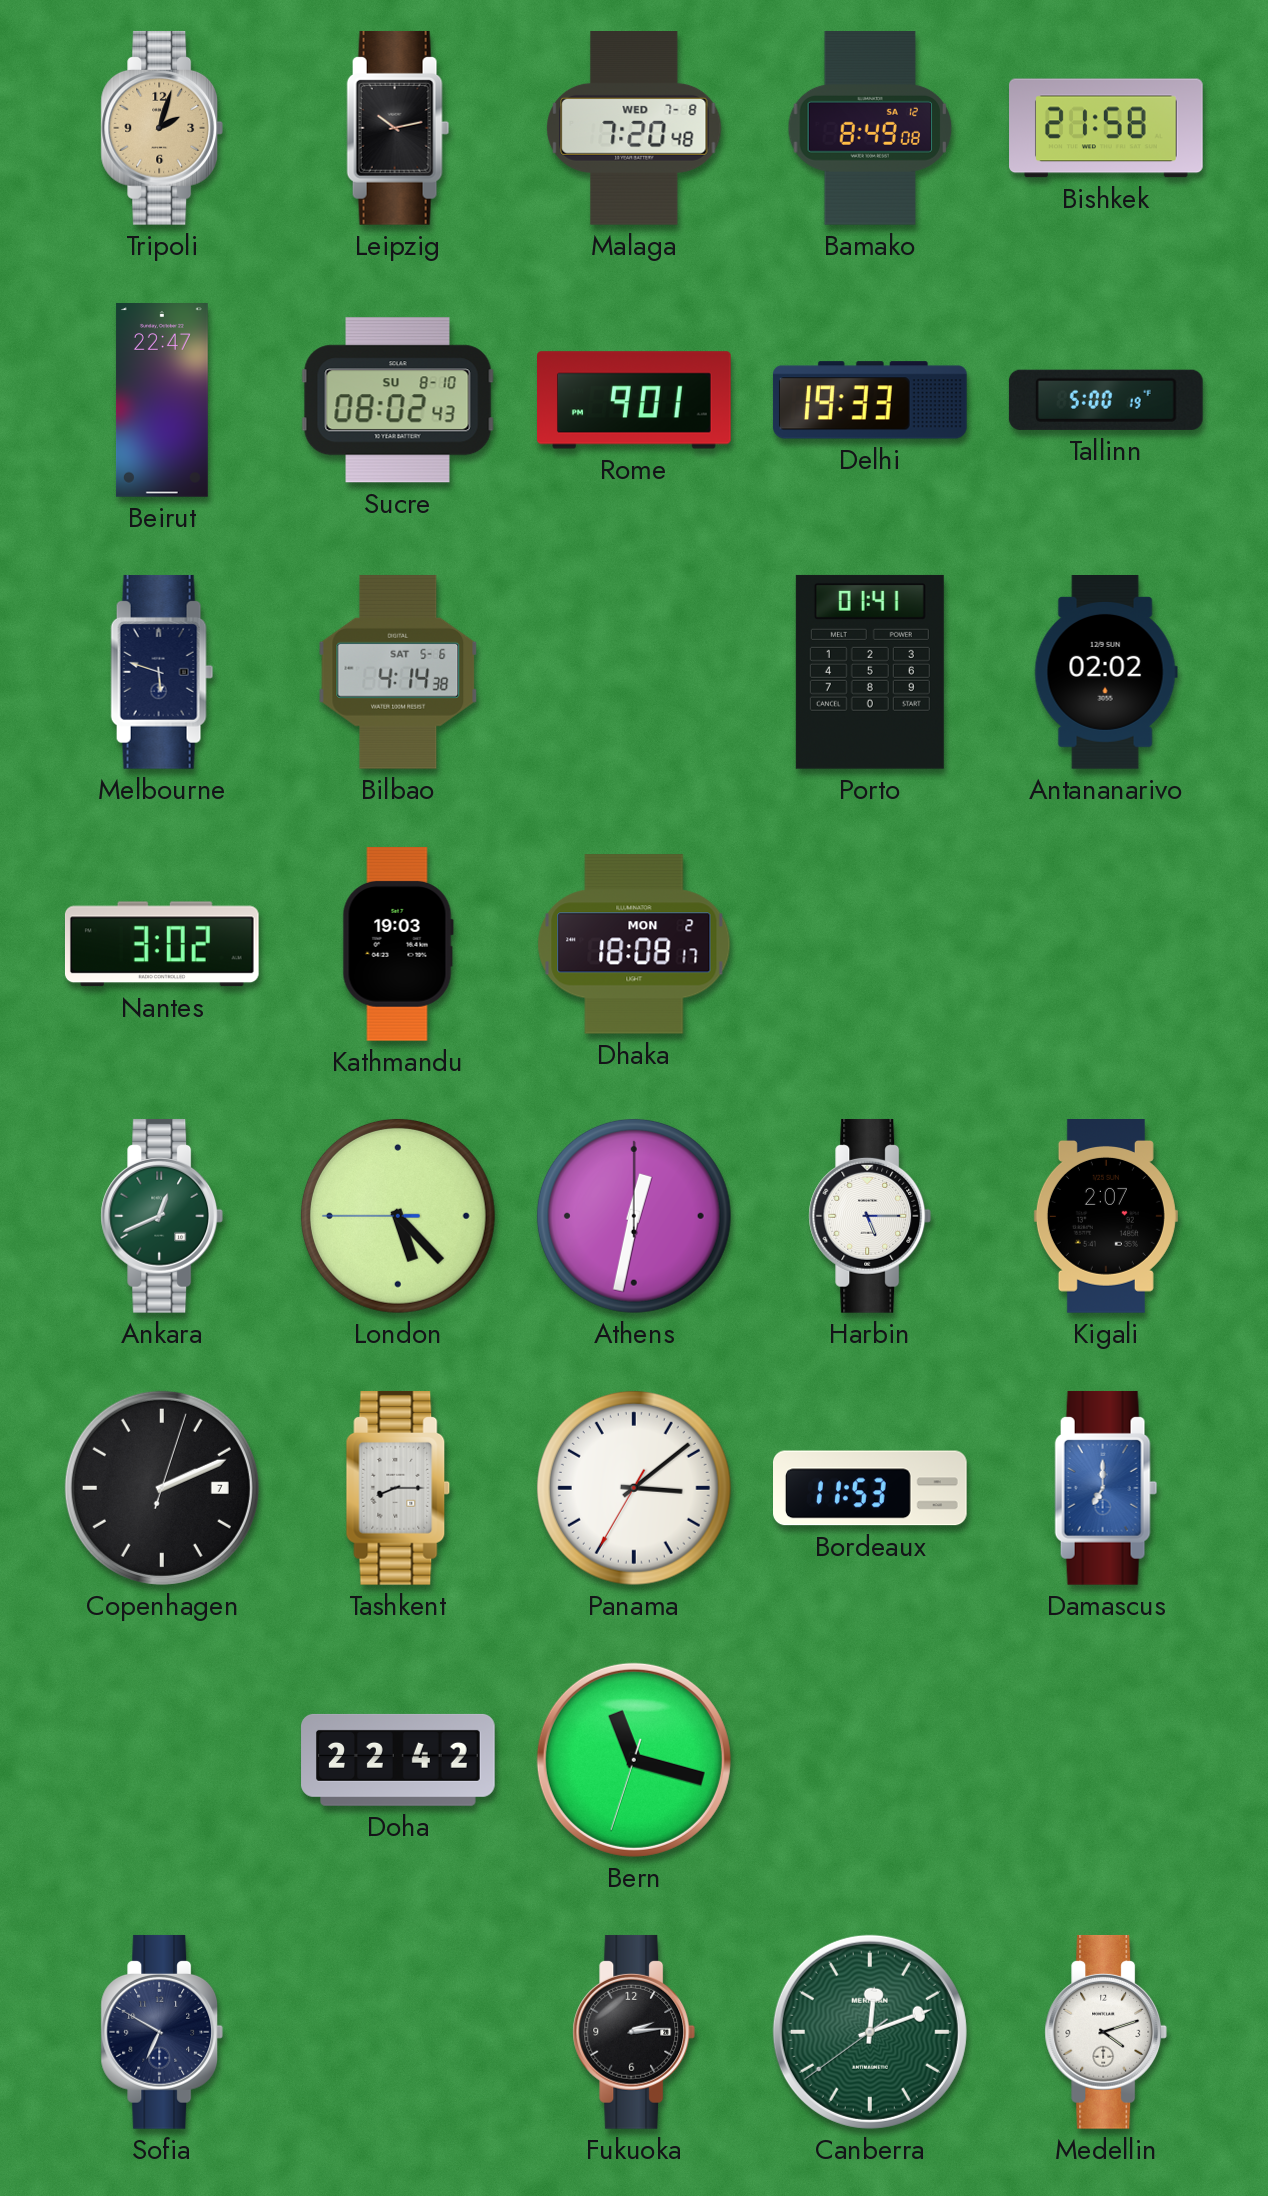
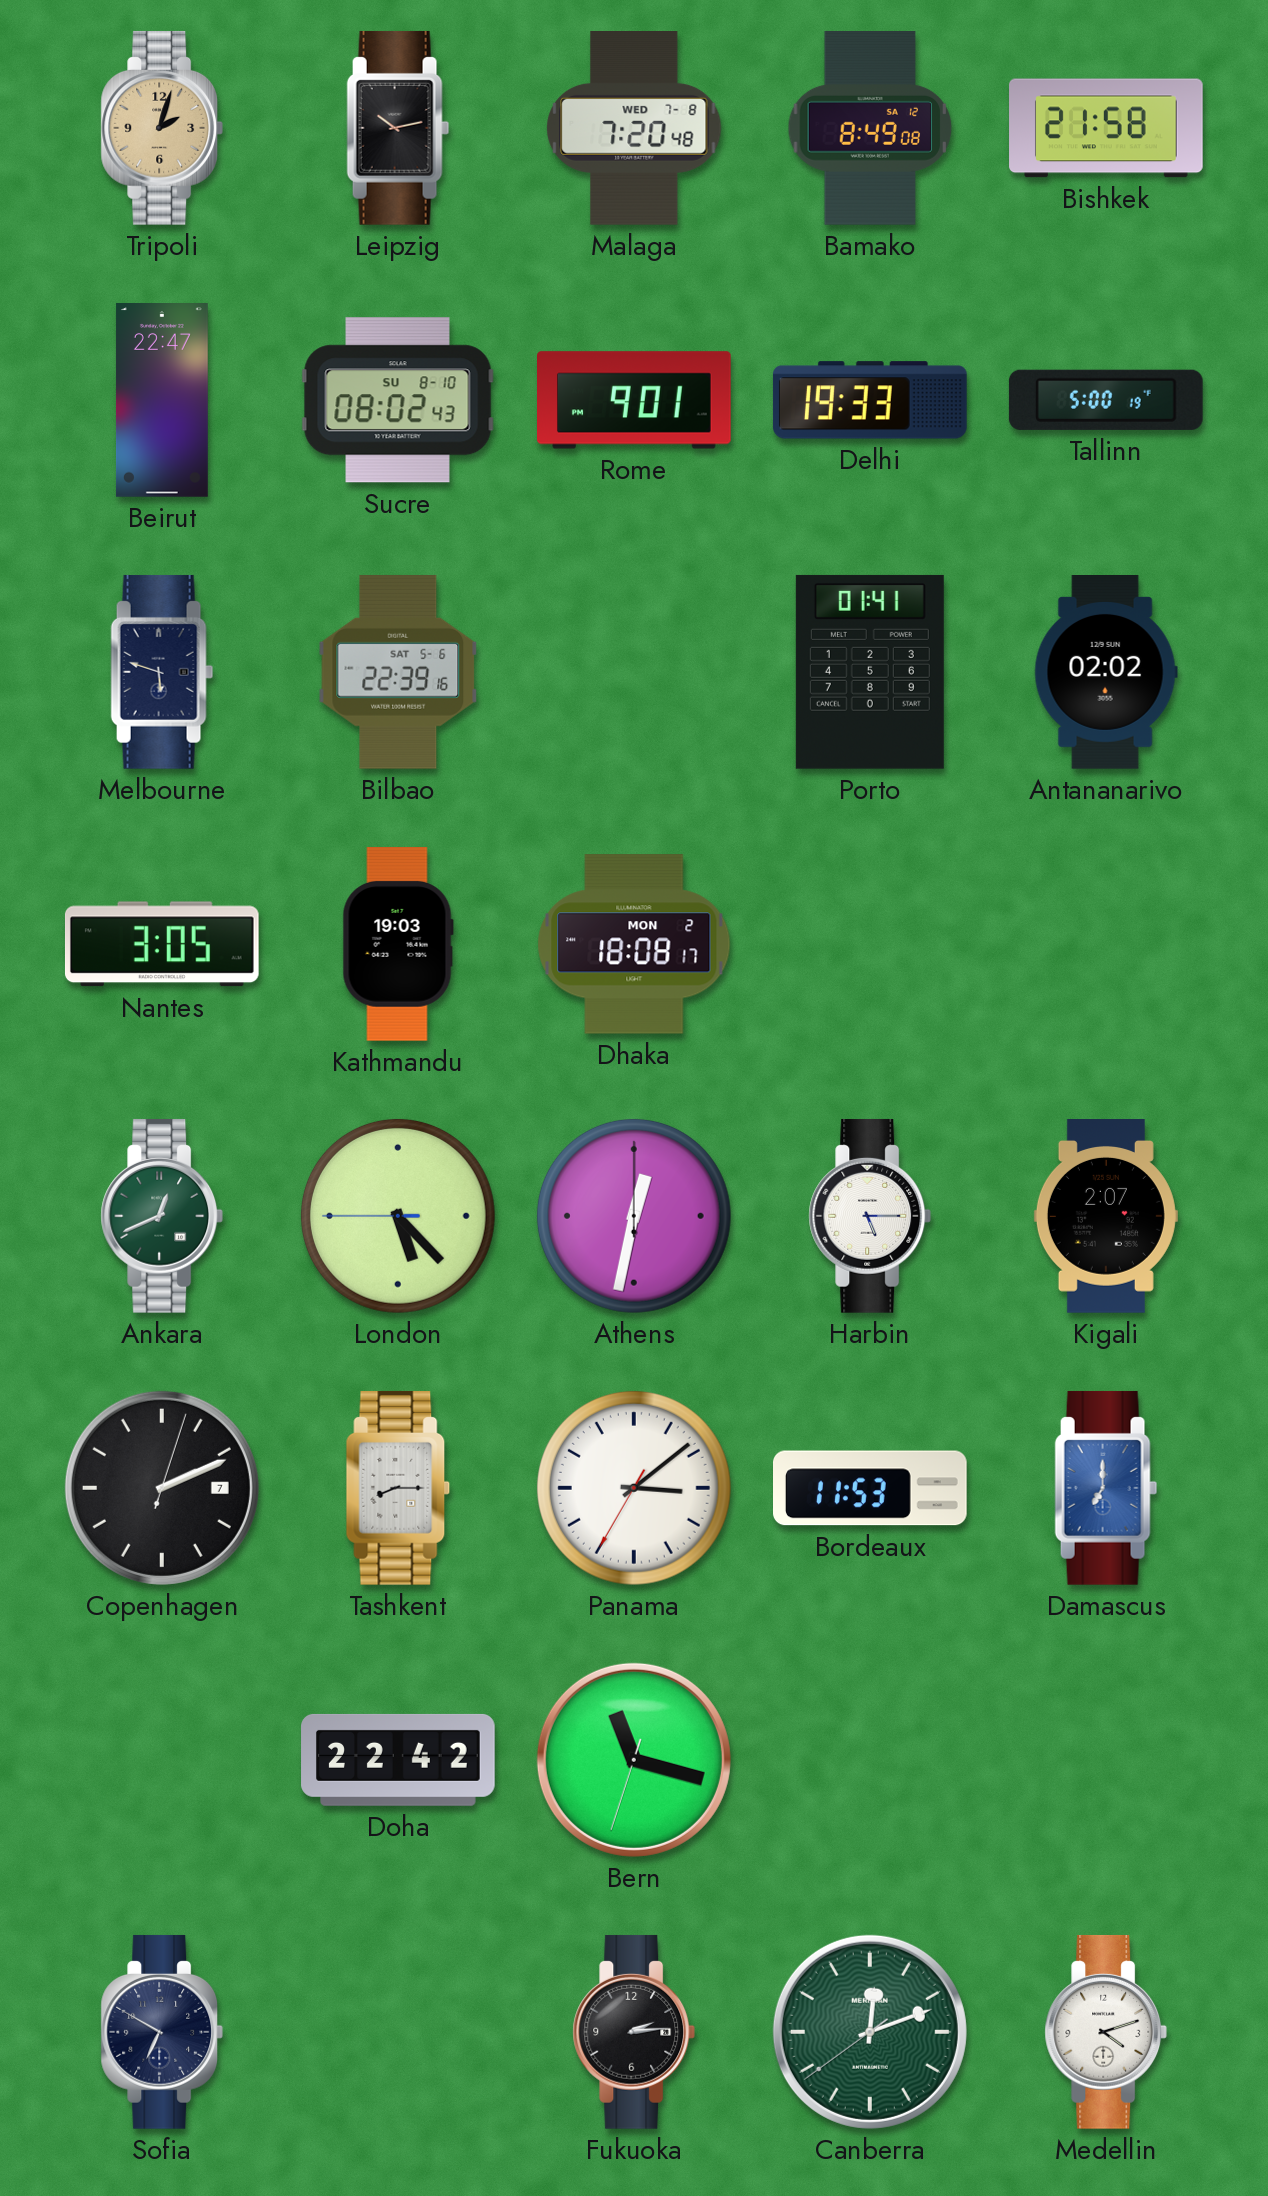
Bilbao: 4:14 -> 22:39
Nantes: 3:02 -> 3:05
